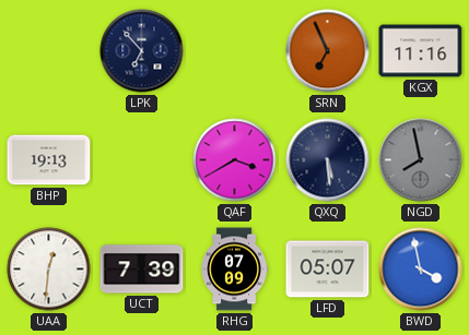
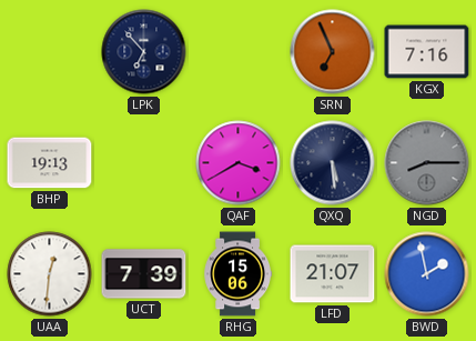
KGX: 11:16 -> 7:16
NGD: 7:58 -> 8:15
RHG: 07:09 -> 15:06
LFD: 05:07 -> 21:07
BWD: 3:58 -> 1:58
